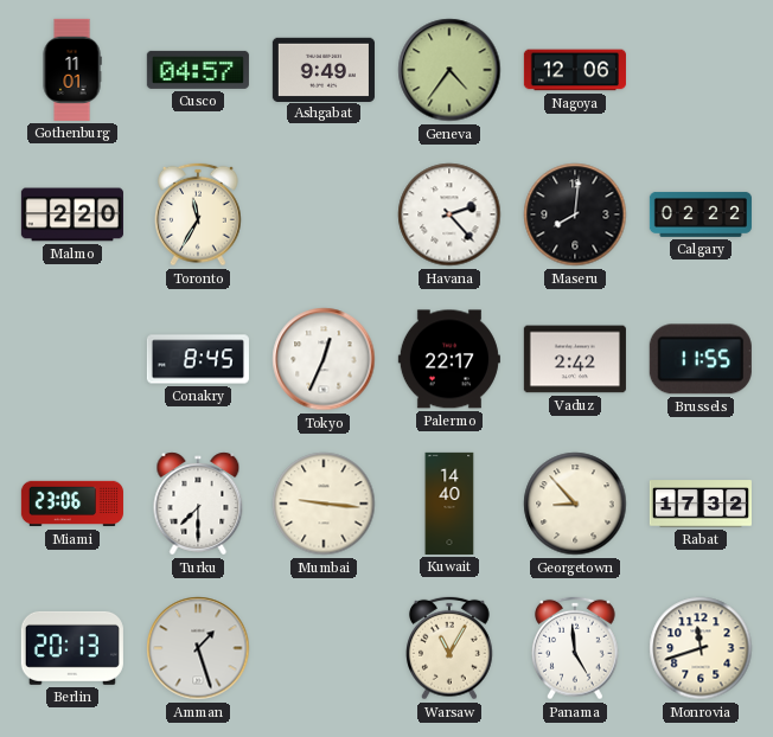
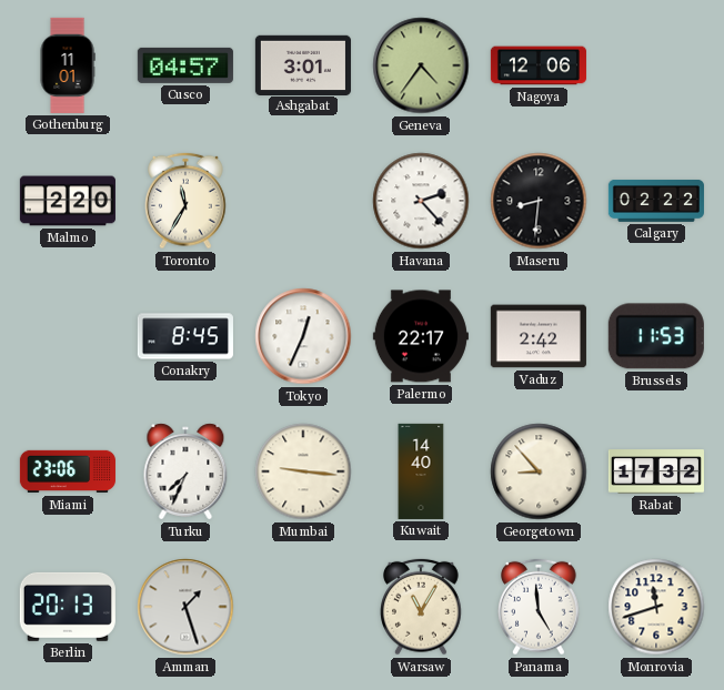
Ashgabat: 9:49 -> 3:01
Maseru: 8:01 -> 8:31
Brussels: 11:55 -> 11:53
Turku: 7:30 -> 7:34
